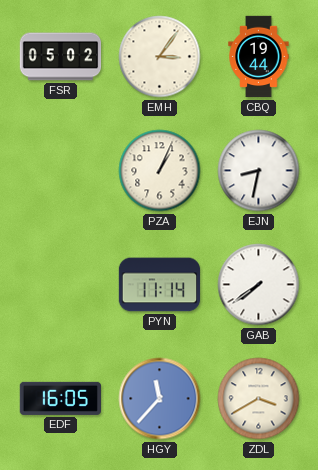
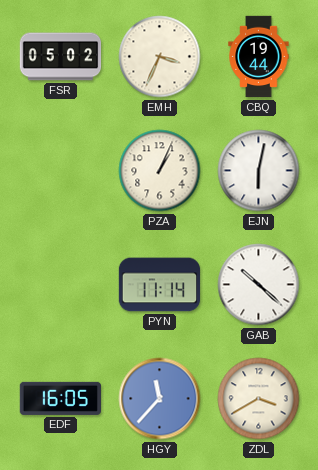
EMH: 3:06 -> 3:34
EJN: 8:32 -> 6:02
GAB: 7:39 -> 10:22
